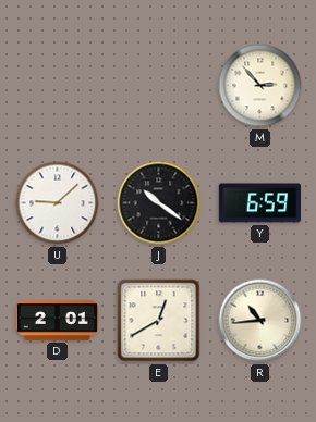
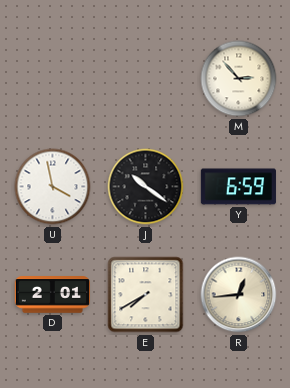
U: 9:08 -> 3:58
E: 12:40 -> 7:40
R: 10:44 -> 12:44
